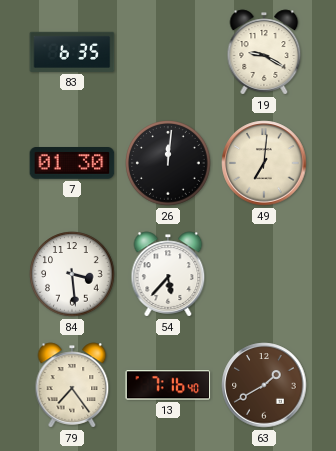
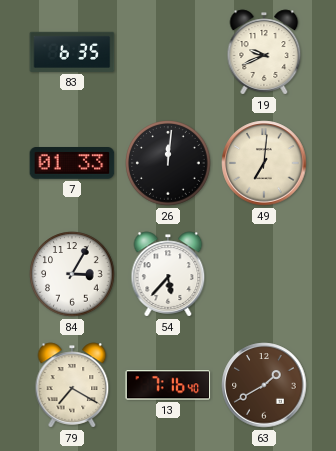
19: 9:20 -> 9:41
7: 01:30 -> 01:33
84: 3:29 -> 3:05
79: 7:24 -> 7:20
